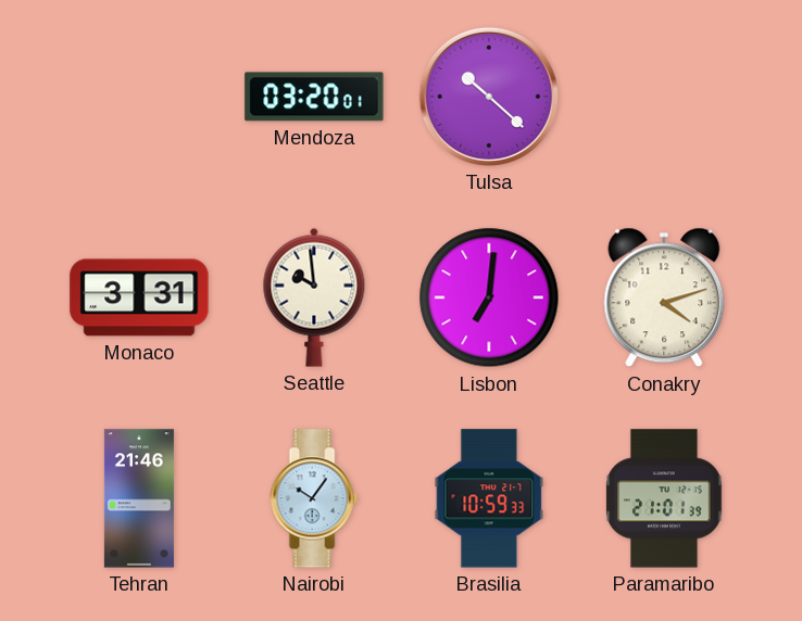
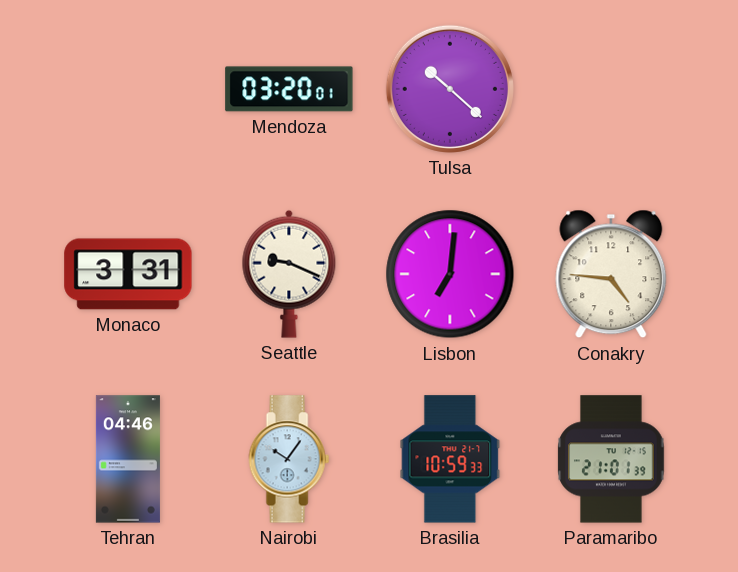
Seattle: 9:59 -> 9:19
Conakry: 4:12 -> 4:46
Tehran: 21:46 -> 04:46
